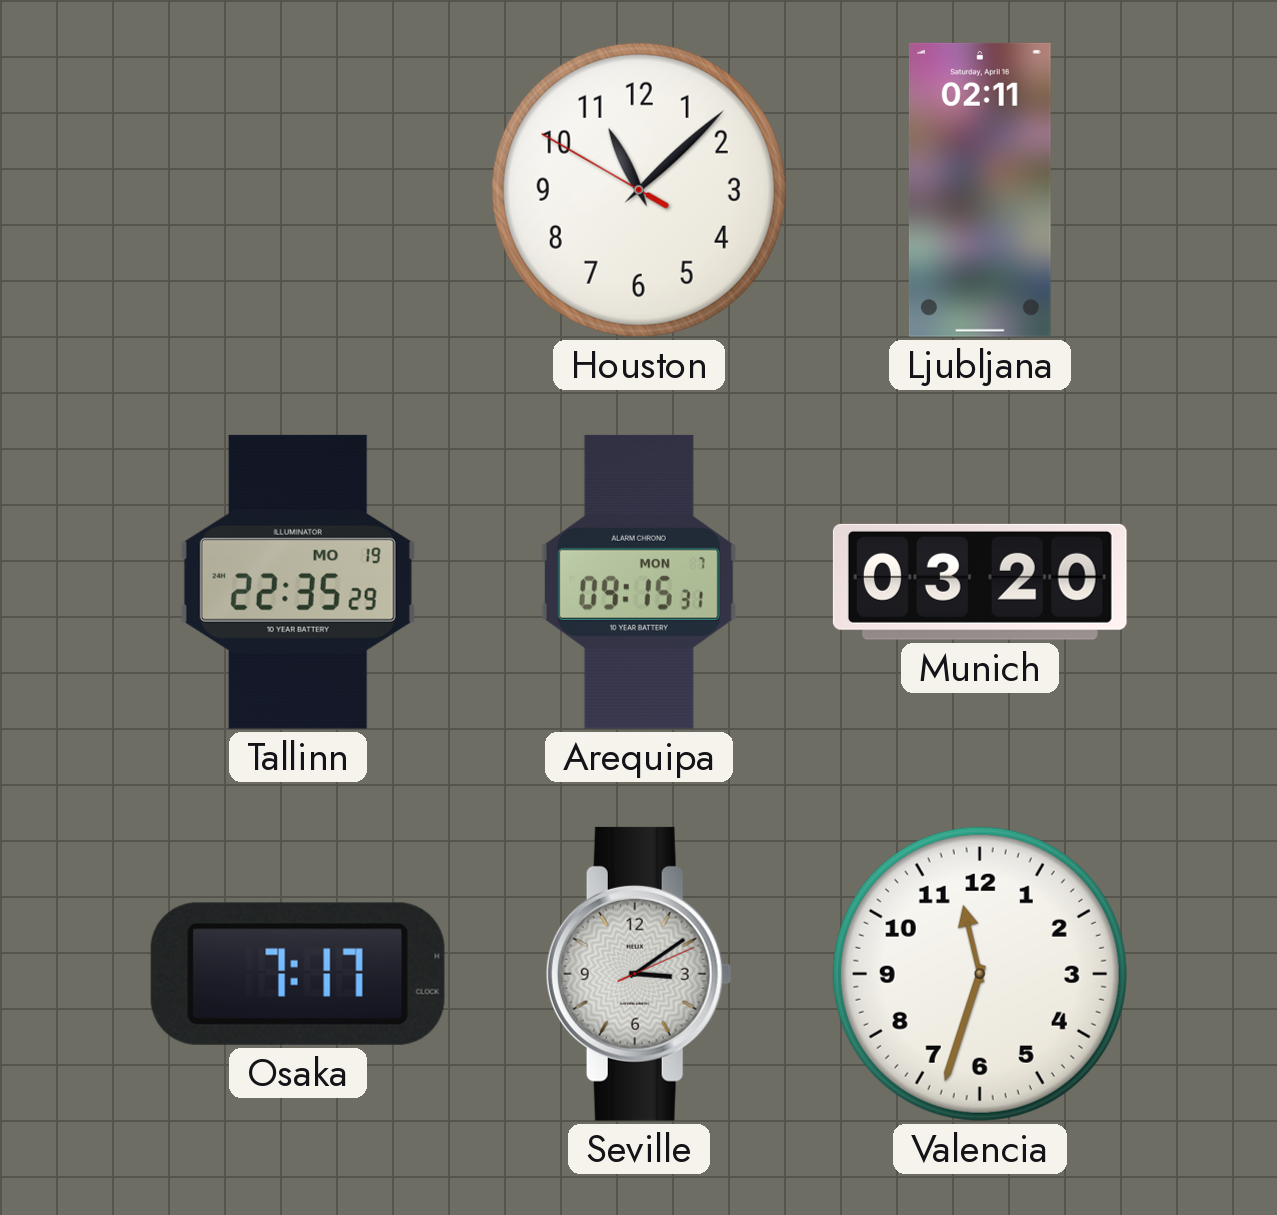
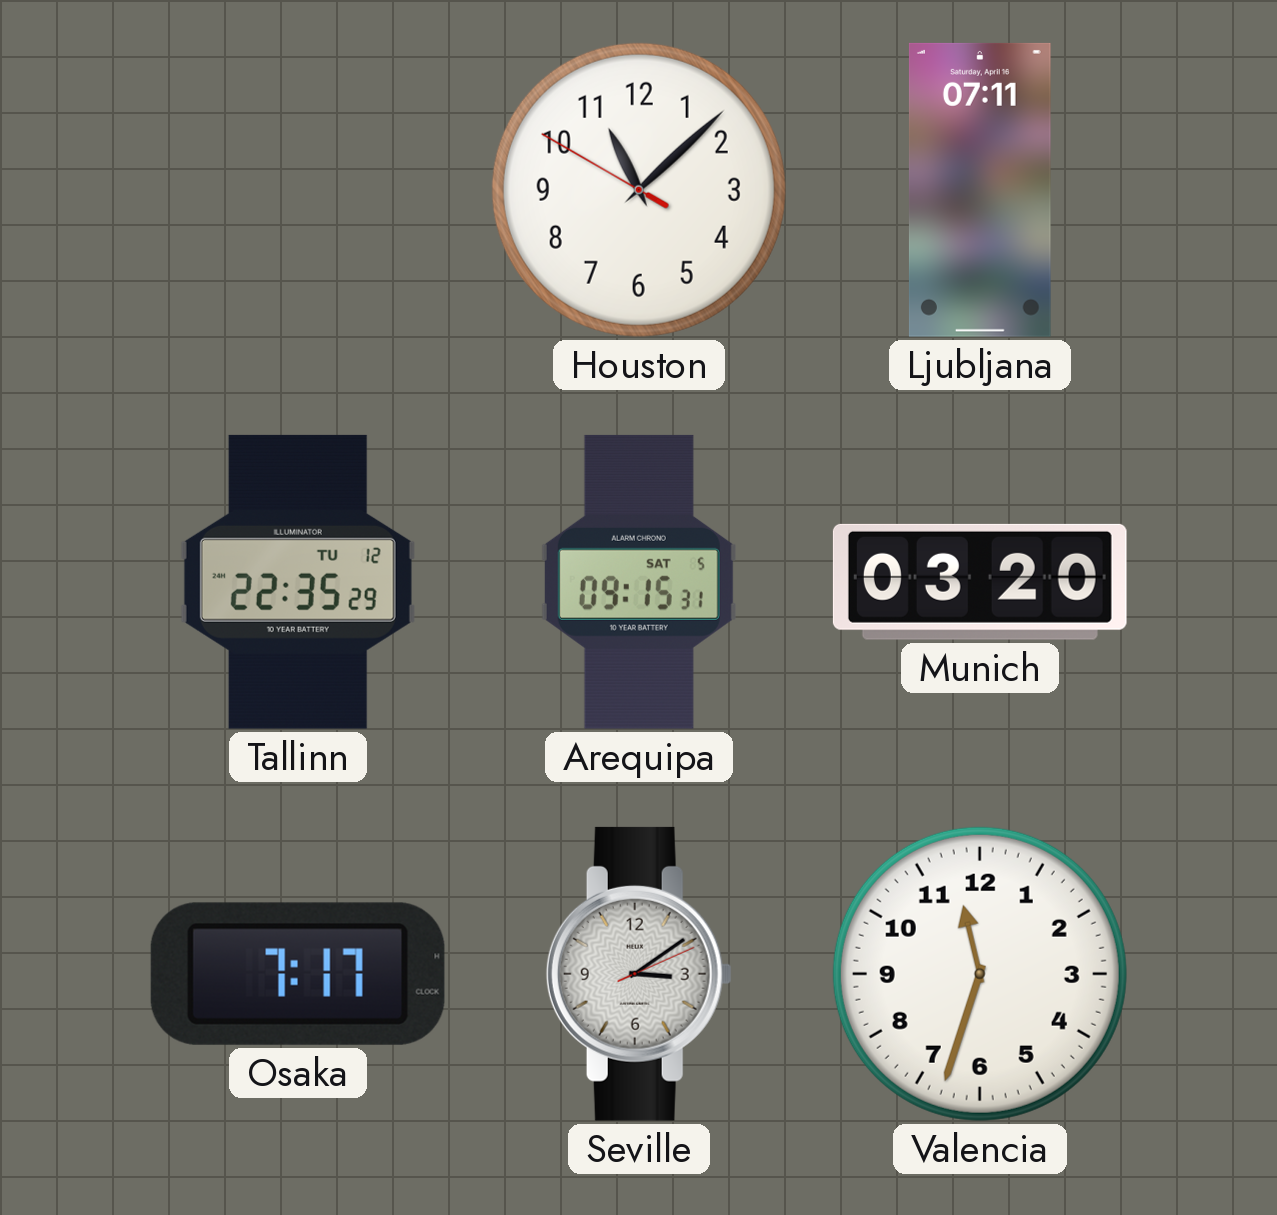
Ljubljana: 02:11 -> 07:11
Tallinn date: MO 19 -> TU 12
Arequipa date: MON 7 -> SAT 5
